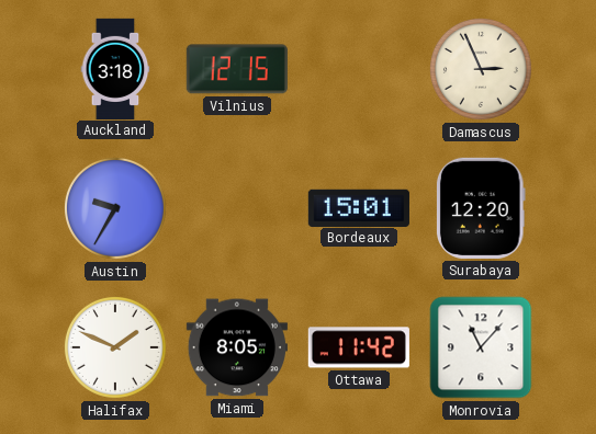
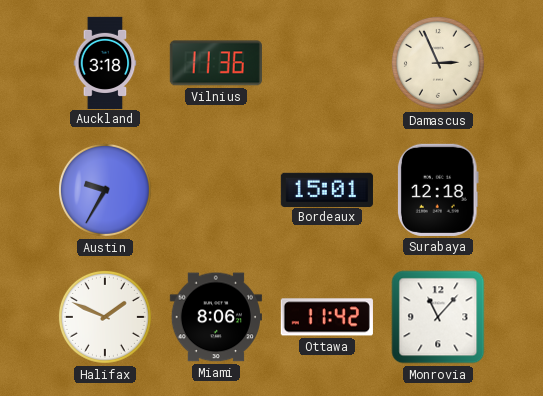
Vilnius: 12:15 -> 11:36
Surabaya: 12:20 -> 12:18
Miami: 8:05 -> 8:06
